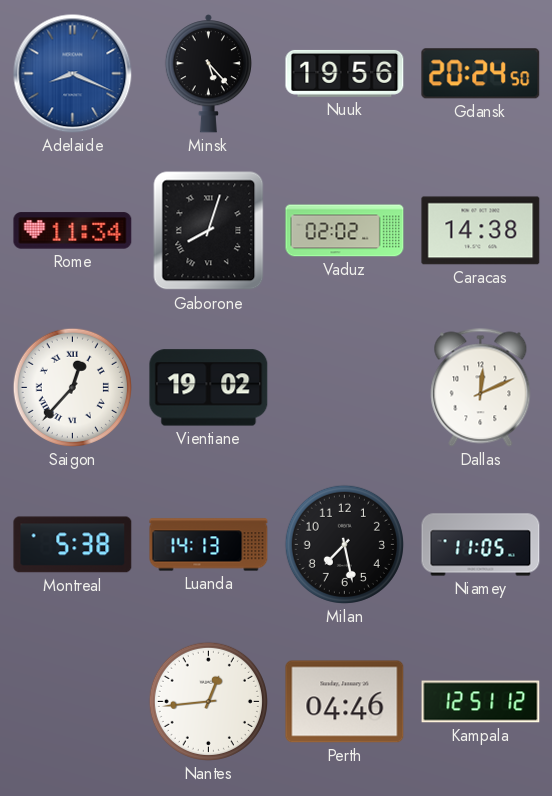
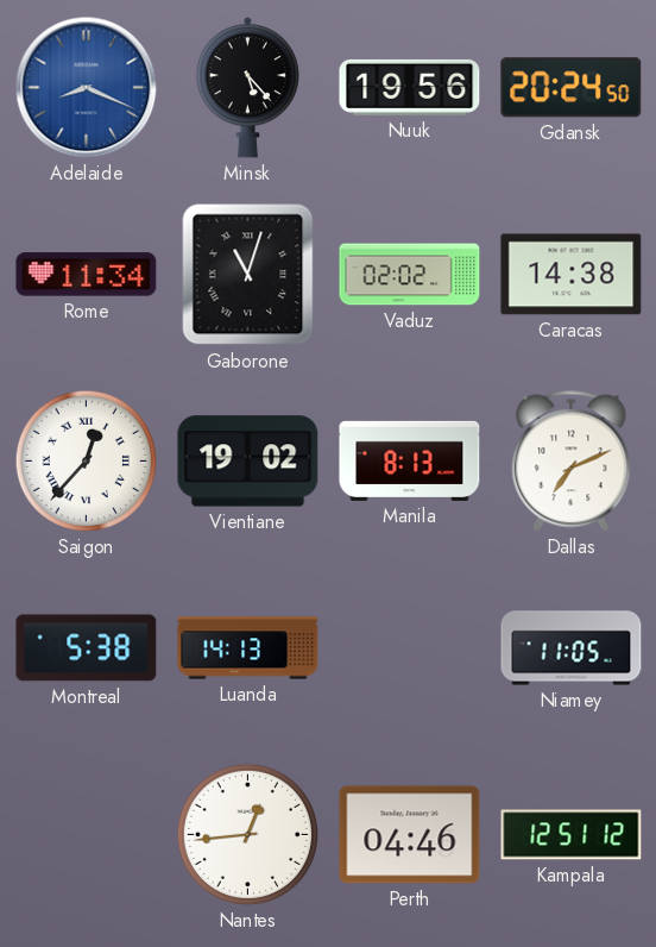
Gaborone: 8:03 -> 11:03
Manila: none -> 8:13
Dallas: 12:11 -> 7:11
Milan: 7:28 -> none
